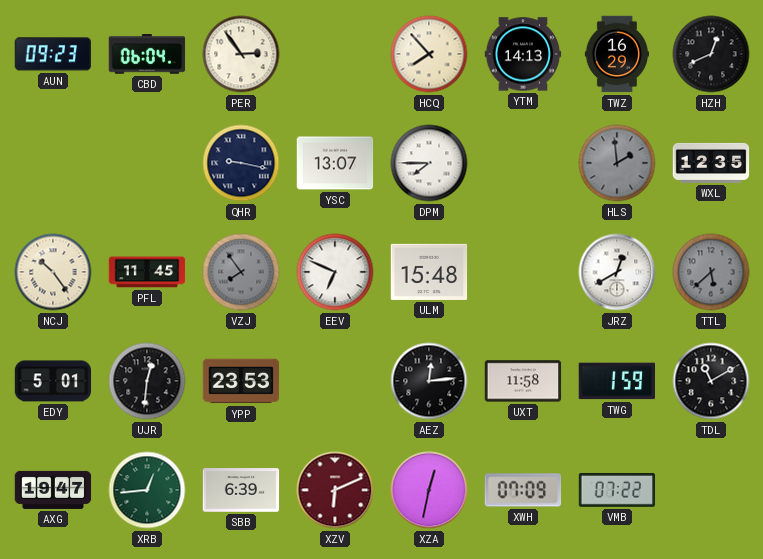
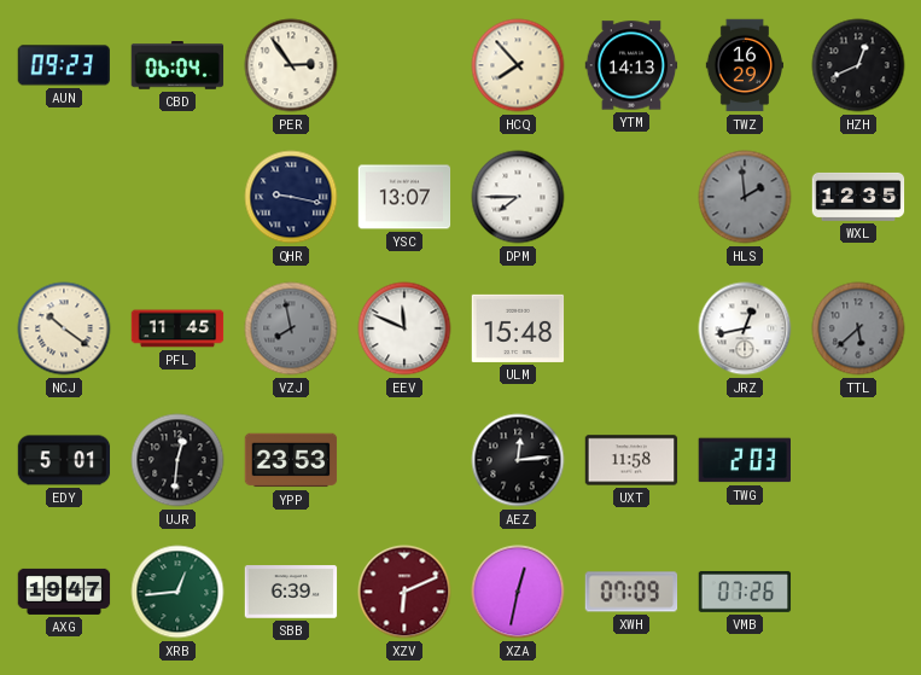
NCJ: 10:24 -> 10:21
VZJ: 7:54 -> 7:58
EEV: 6:49 -> 11:49
JRZ: 12:40 -> 12:43
TWG: 1:59 -> 2:03
TDL: 11:10 -> none
VMB: 07:22 -> 07:26
